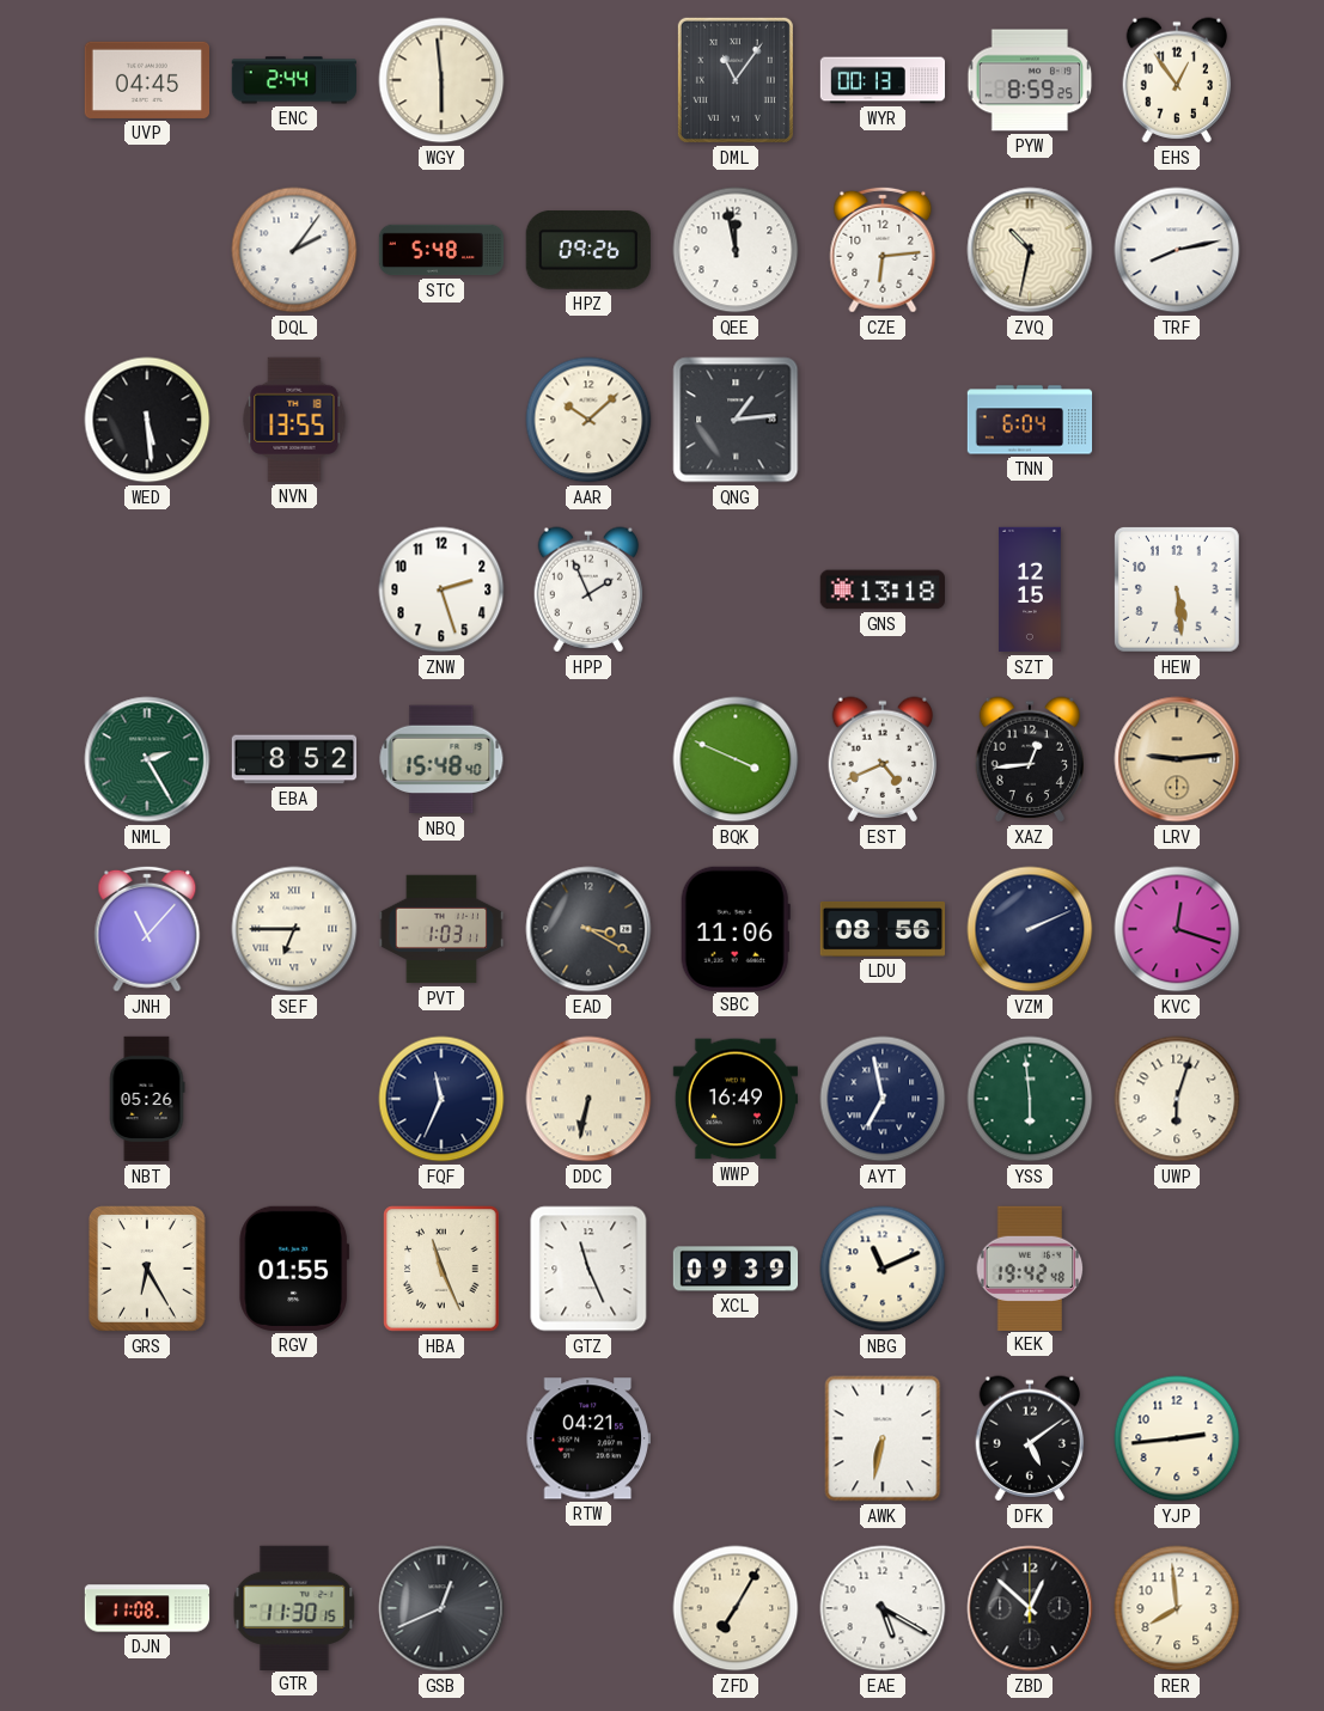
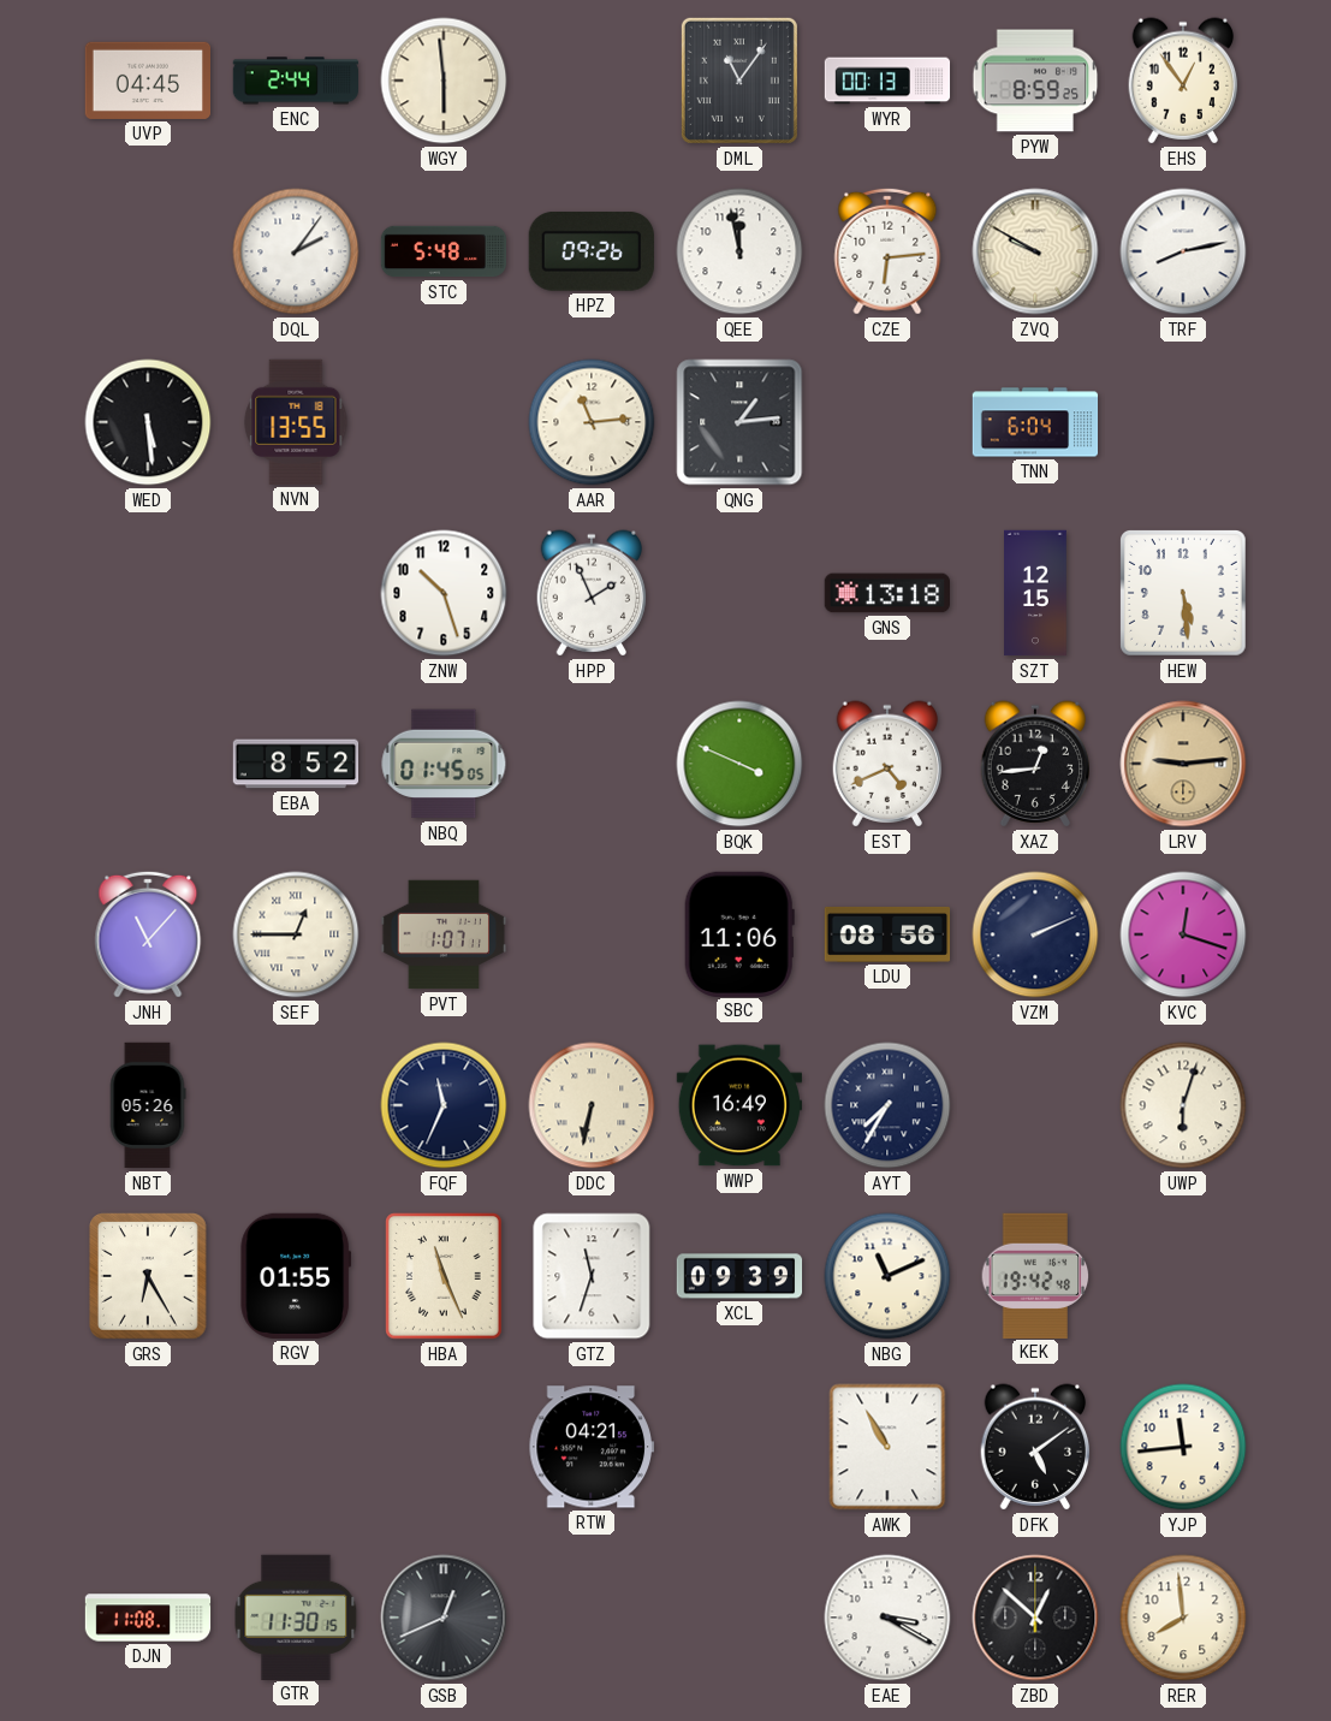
ZVQ: 10:32 -> 9:50
AAR: 10:08 -> 11:14
ZNW: 2:27 -> 10:27
NML: 2:25 -> none
NBQ: 15:48 -> 01:45
SEF: 6:45 -> 12:45
PVT: 1:03 -> 1:07
EAD: 3:20 -> none
AYT: 6:58 -> 7:35
YSS: 5:59 -> none
GTZ: 11:26 -> 11:33
AWK: 6:32 -> 10:55
YJP: 2:44 -> 11:44
ZFD: 7:05 -> none
EAE: 5:20 -> 3:20
